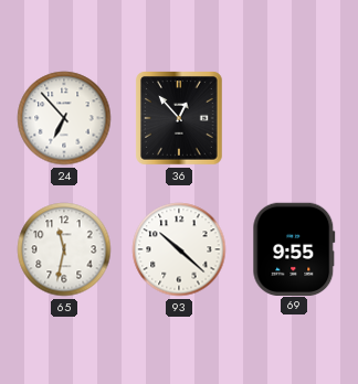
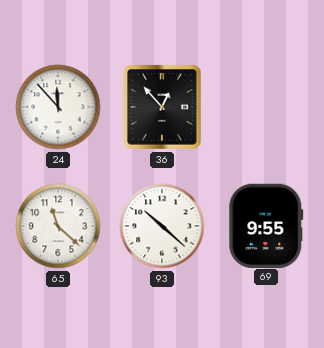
24: 6:53 -> 11:53
65: 11:32 -> 11:22
